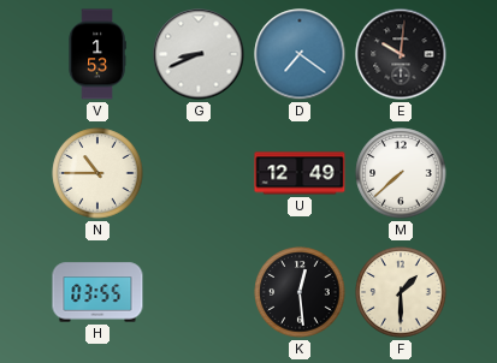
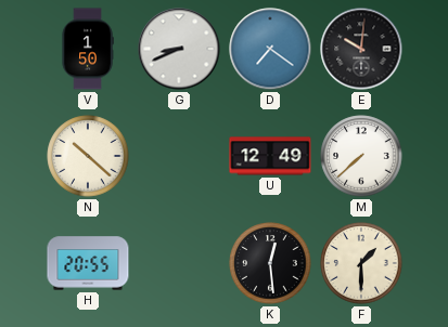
V: 1:53 -> 1:50
N: 10:45 -> 10:22
H: 03:55 -> 20:55
